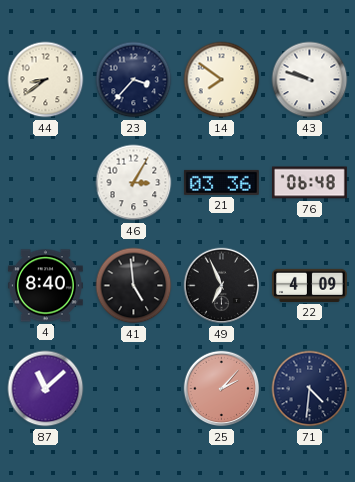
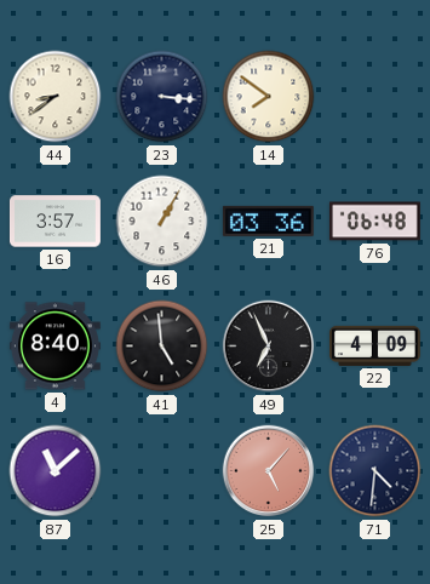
23: 3:37 -> 3:16
43: 9:48 -> none
16: none -> 3:57
46: 3:05 -> 1:05
25: 2:07 -> 5:07
